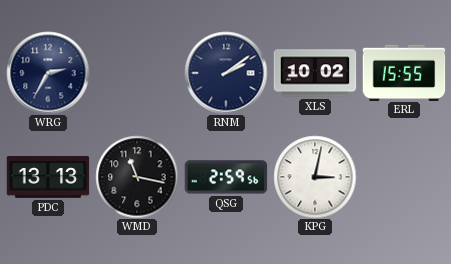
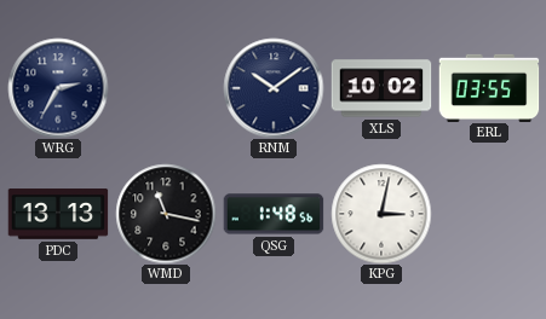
RNM: 2:09 -> 10:09
ERL: 15:55 -> 03:55
QSG: 2:59 -> 1:48
